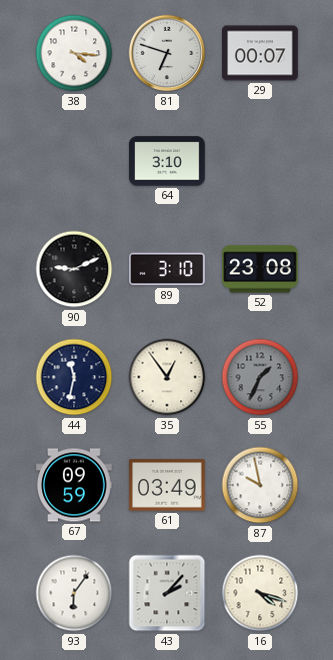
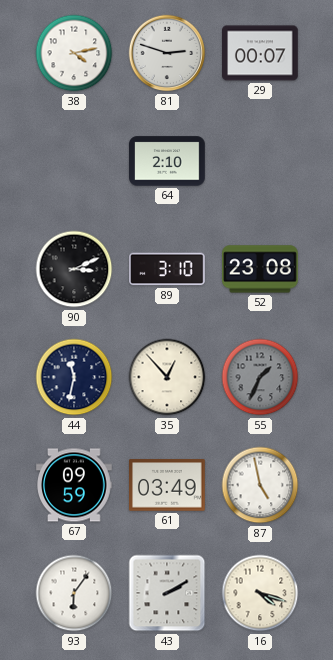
38: 4:16 -> 4:13
81: 6:48 -> 2:48
64: 3:10 -> 2:10
90: 9:11 -> 3:11
35: 12:54 -> 12:53
87: 9:58 -> 4:58
43: 2:07 -> 2:10
